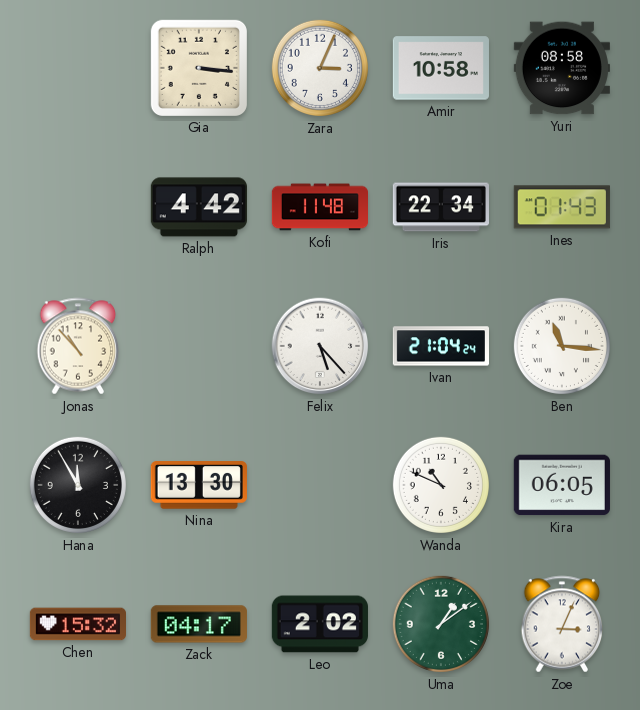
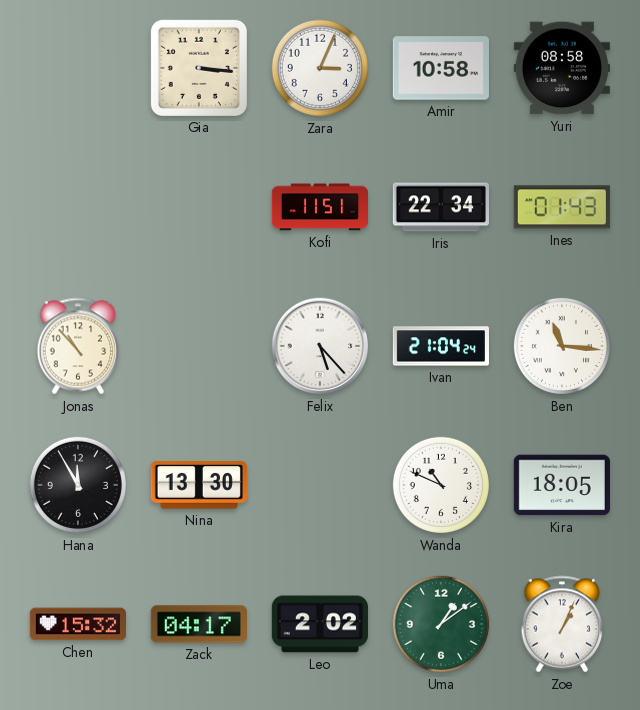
Ralph: 4:42 -> none
Kofi: 11:48 -> 11:51
Kira: 06:05 -> 18:05
Zoe: 3:04 -> 1:04
